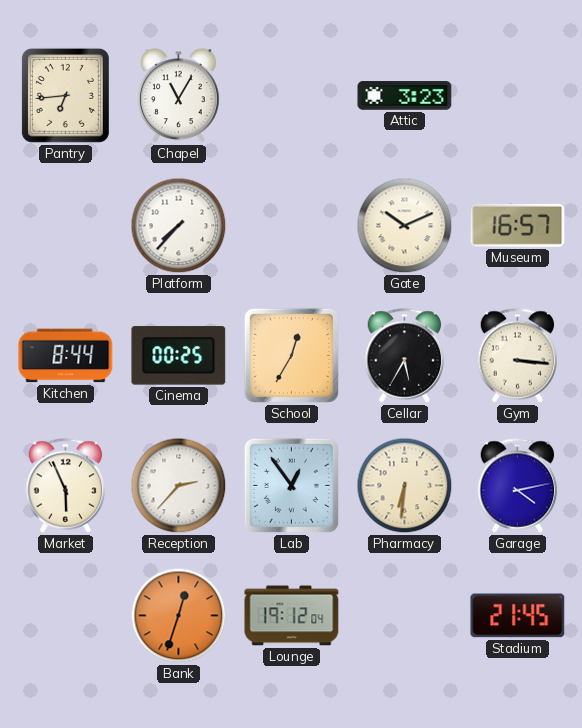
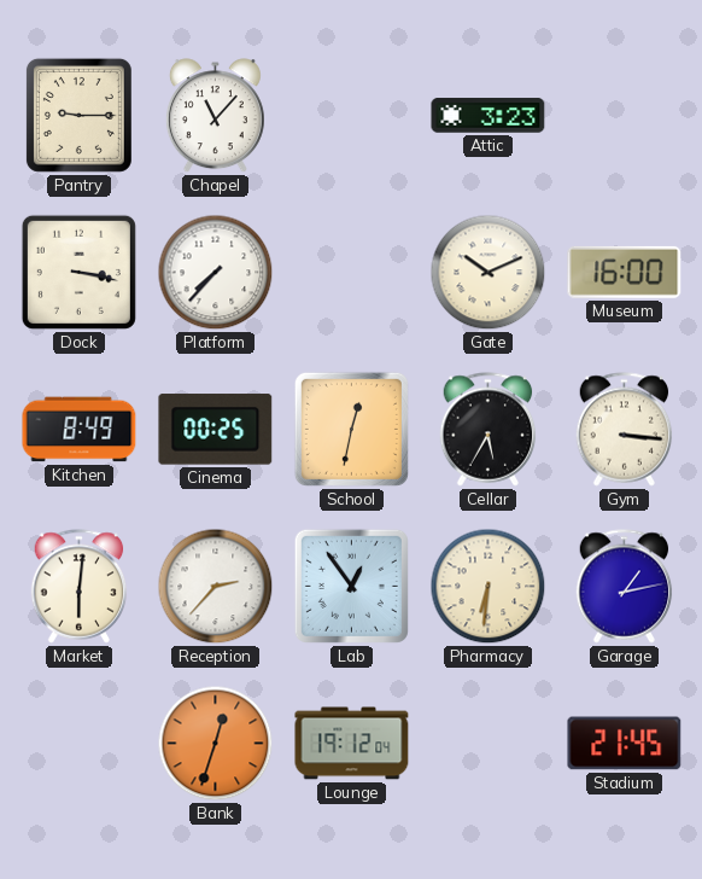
Pantry: 6:44 -> 9:15
Chapel: 11:05 -> 11:07
Dock: none -> 3:17
Museum: 16:57 -> 16:00
Kitchen: 8:44 -> 8:49
School: 12:35 -> 12:32
Market: 5:56 -> 6:01
Garage: 4:13 -> 1:13
